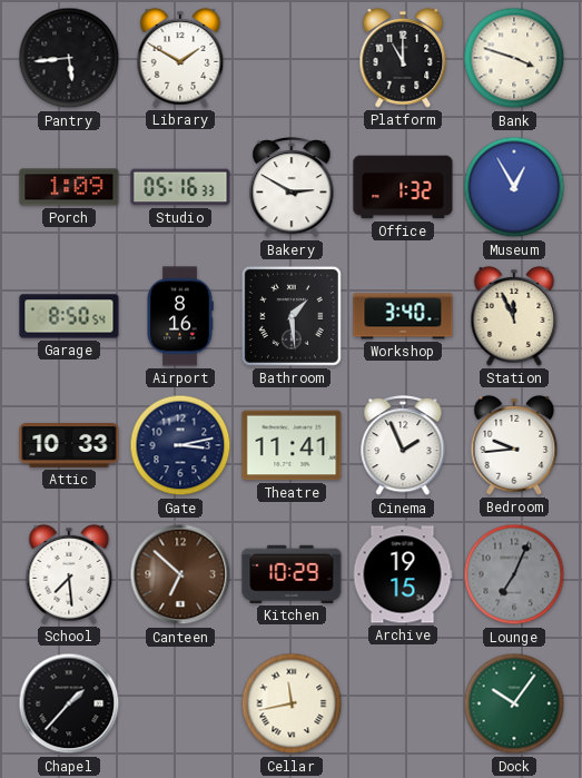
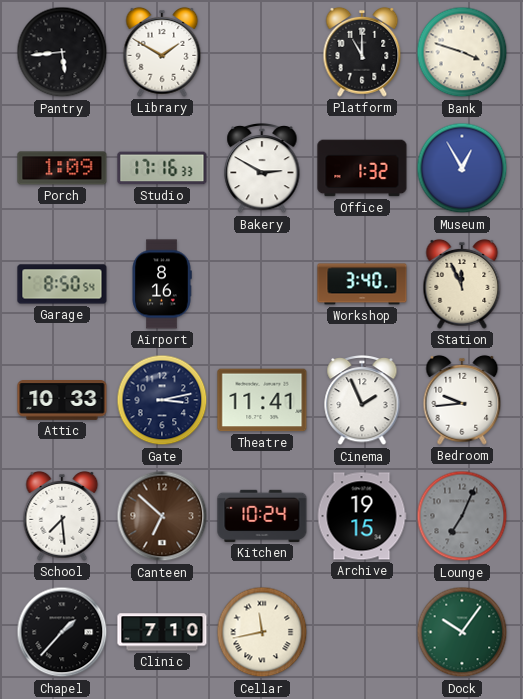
Studio: 05:16 -> 17:16
Bathroom: 1:29 -> none
Kitchen: 10:29 -> 10:24
Clinic: none -> 7:10
